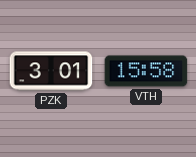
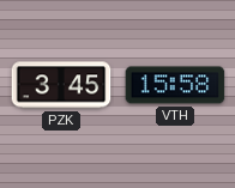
PZK: 3:01 -> 3:45
